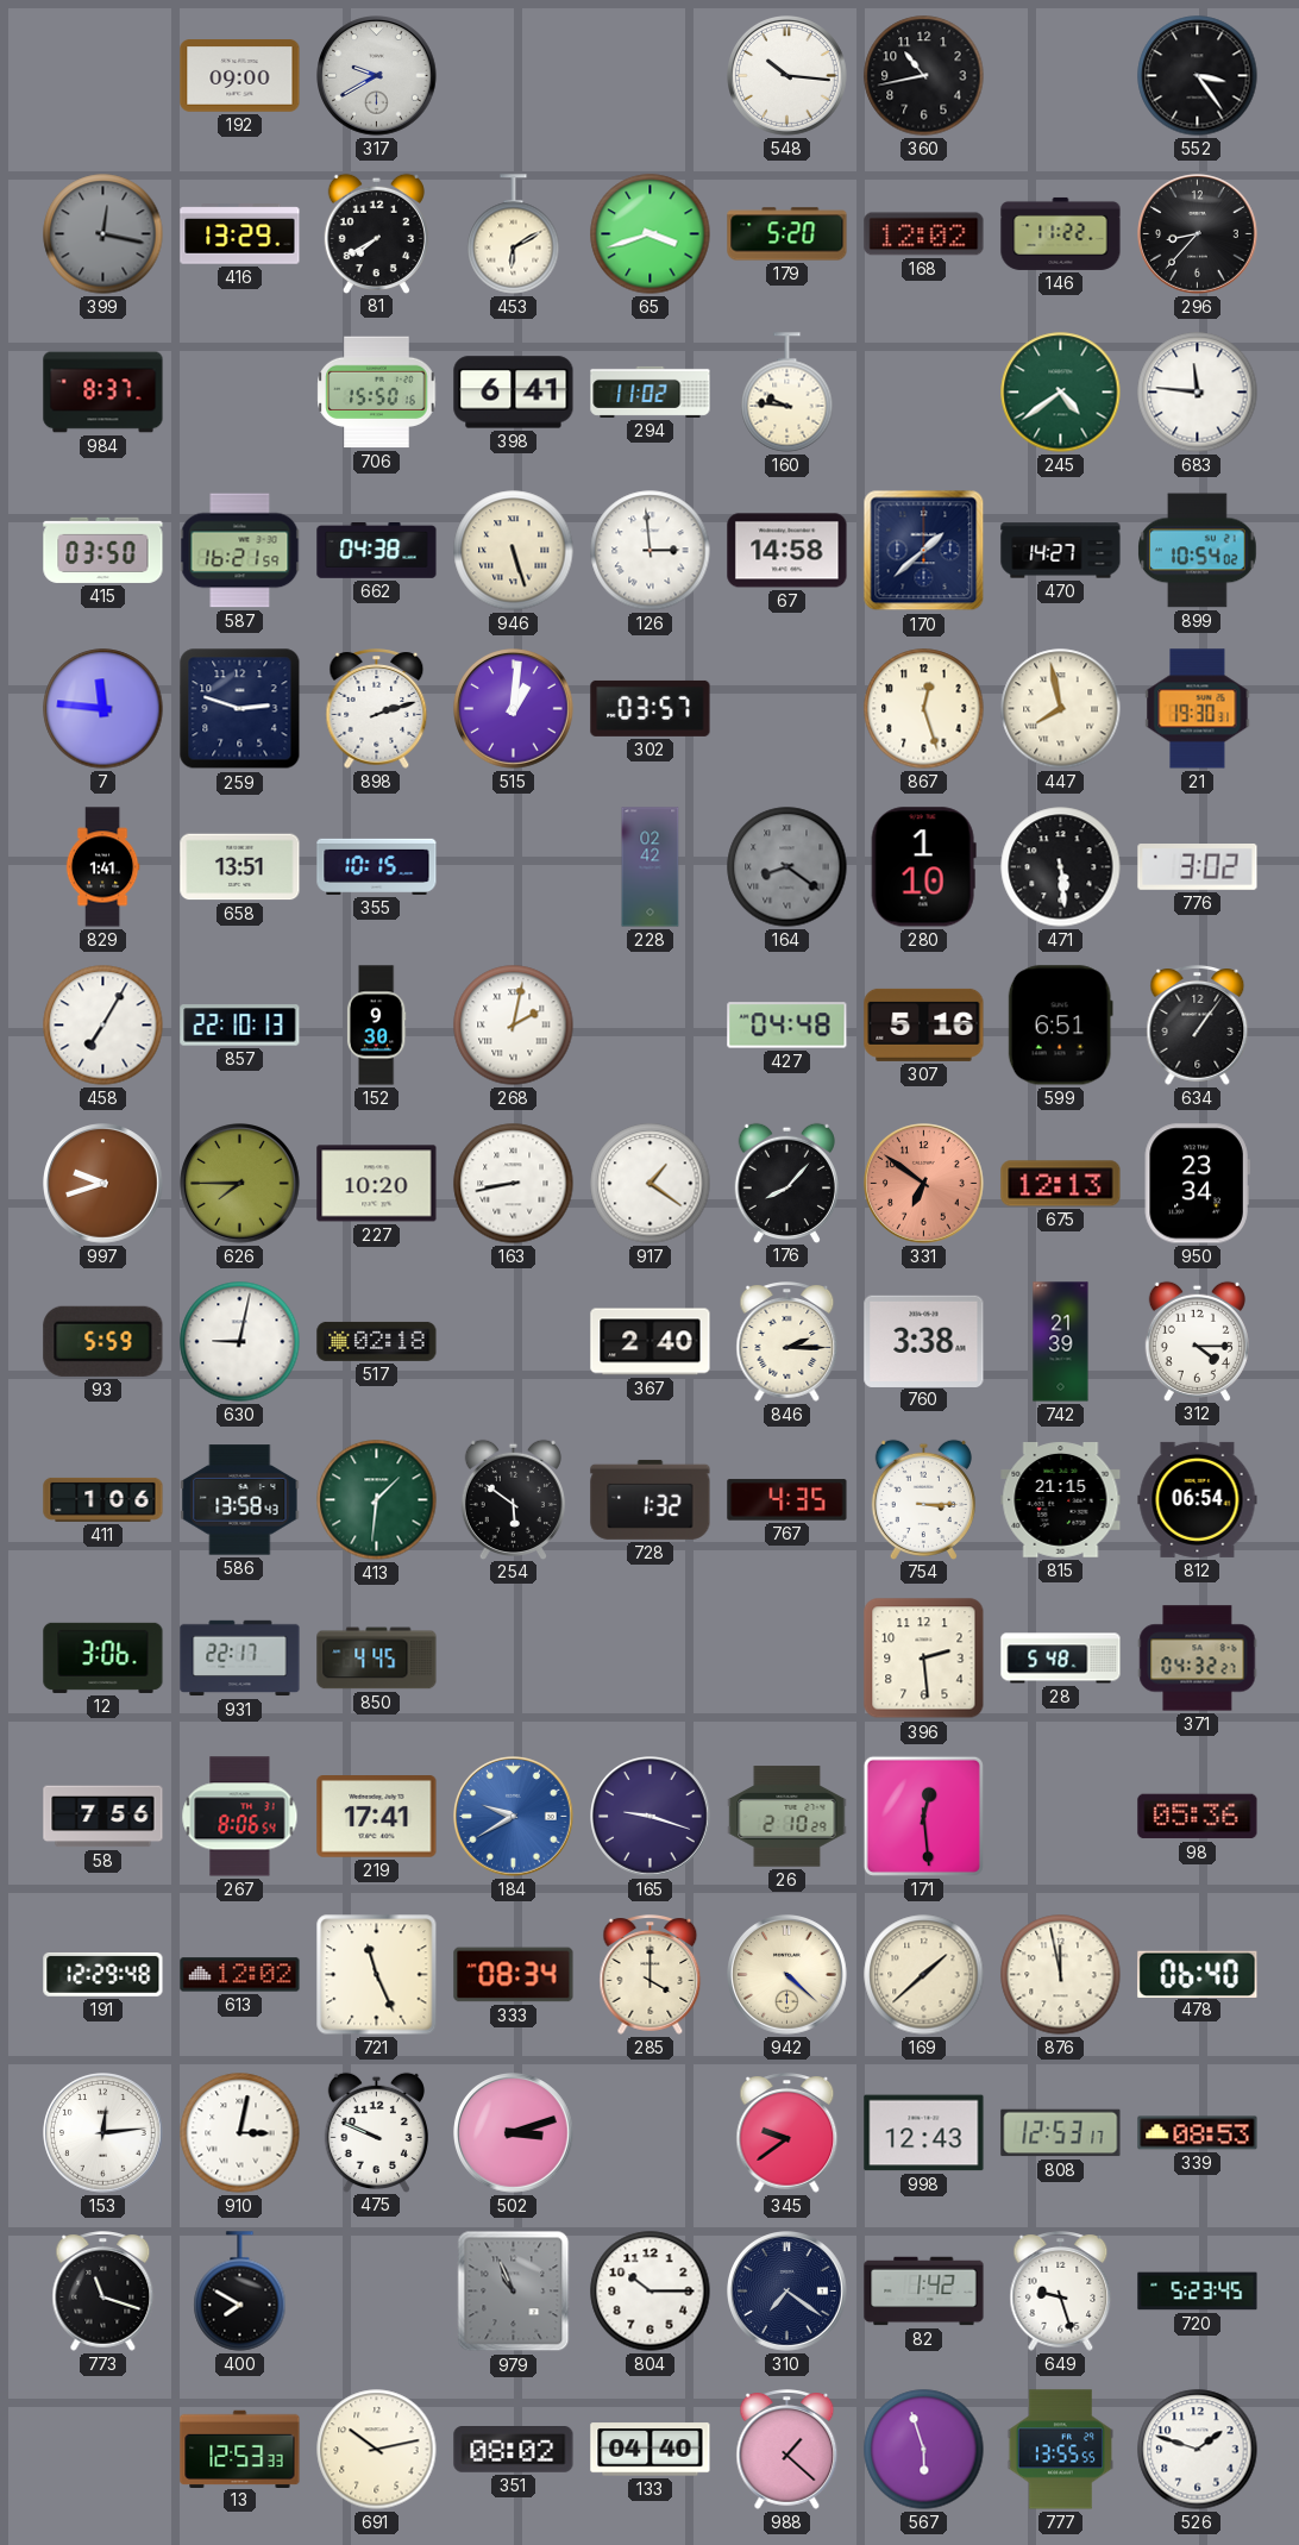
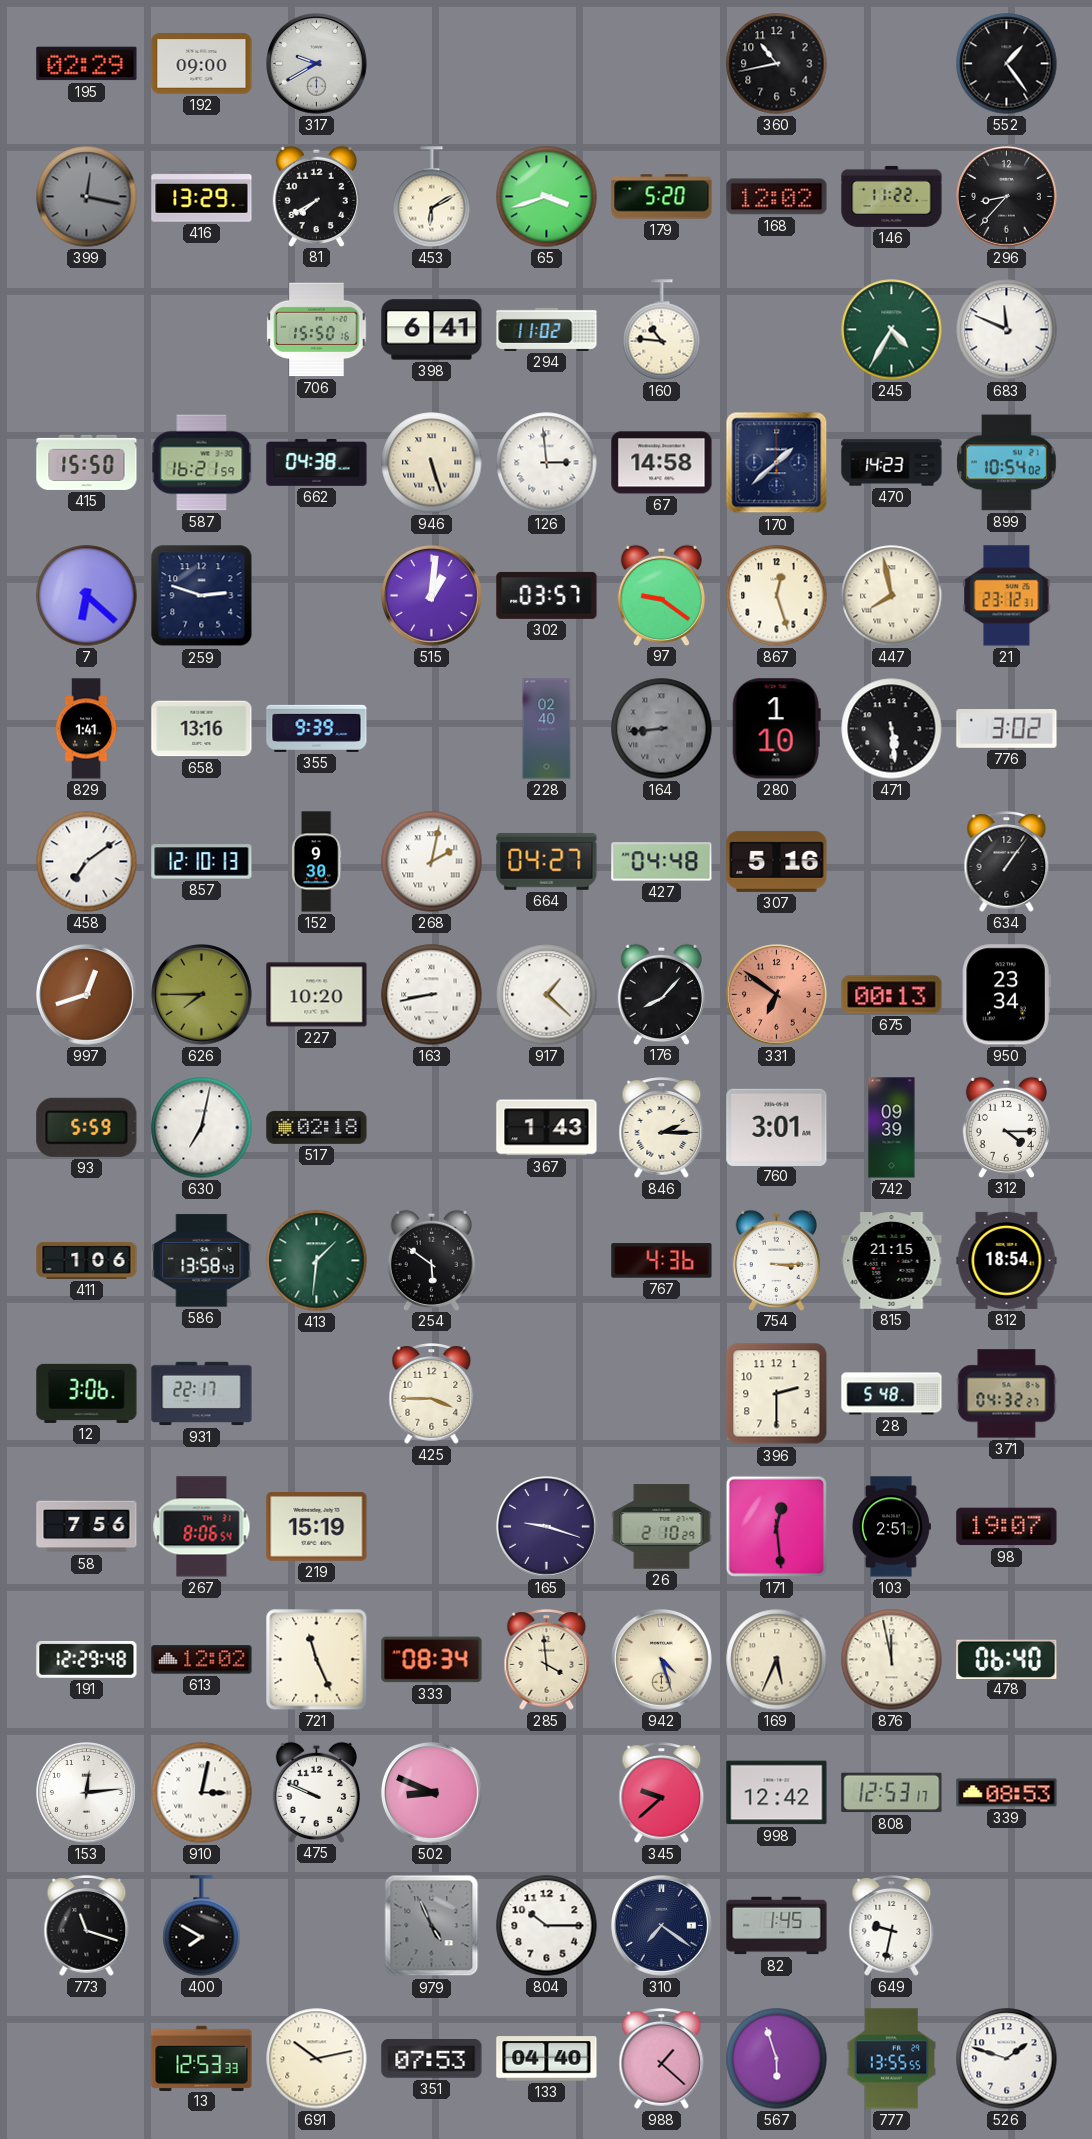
195: none -> 02:29
548: 10:16 -> none
552: 3:24 -> 1:24
984: 8:37 -> none
160: 9:46 -> 10:46
245: 4:39 -> 4:35
683: 11:46 -> 11:49
415: 03:50 -> 15:50
470: 14:27 -> 14:23
7: 11:46 -> 6:22
898: 2:12 -> none
97: none -> 9:21
21: 19:30 -> 23:12
658: 13:51 -> 13:16
355: 10:15 -> 9:39
228: 02:42 -> 02:40
164: 8:21 -> 8:44
458: 7:05 -> 7:09
857: 22:10 -> 12:10
664: none -> 04:27
599: 6:51 -> none
997: 9:42 -> 12:42
917: 1:21 -> 1:22
675: 12:13 -> 00:13
630: 9:02 -> 7:02
367: 2:40 -> 1:43
760: 3:38 -> 3:01
742: 21:39 -> 09:39
728: 1:32 -> none
767: 4:35 -> 4:36
812: 06:54 -> 18:54
850: 4:45 -> none
425: none -> 3:45
396: 2:29 -> 2:30
219: 17:41 -> 15:19
184: 9:40 -> none
103: none -> 2:51
98: 05:36 -> 19:07
285: 4:00 -> 3:59
942: 4:22 -> 4:27
169: 1:38 -> 5:34
502: 3:12 -> 8:49
345: 9:39 -> 9:38
998: 12:43 -> 12:42
979: 10:56 -> 4:56
82: 1:42 -> 1:45
649: 9:27 -> 9:32
720: 5:23 -> none
351: 08:02 -> 07:53
